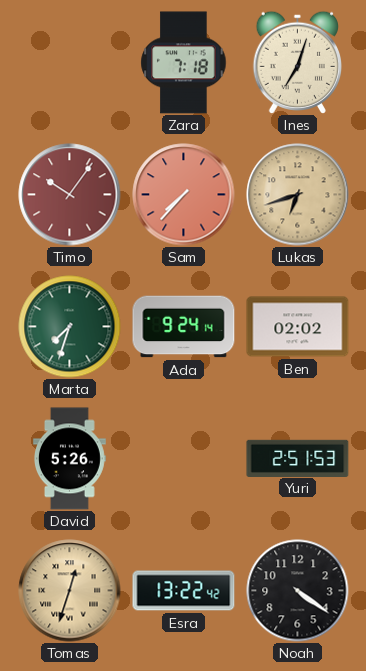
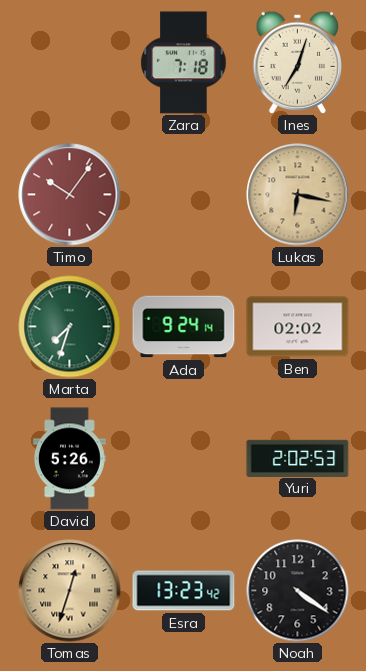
Sam: 7:37 -> none
Lukas: 6:42 -> 6:17
Yuri: 2:51 -> 2:02
Esra: 13:22 -> 13:23
